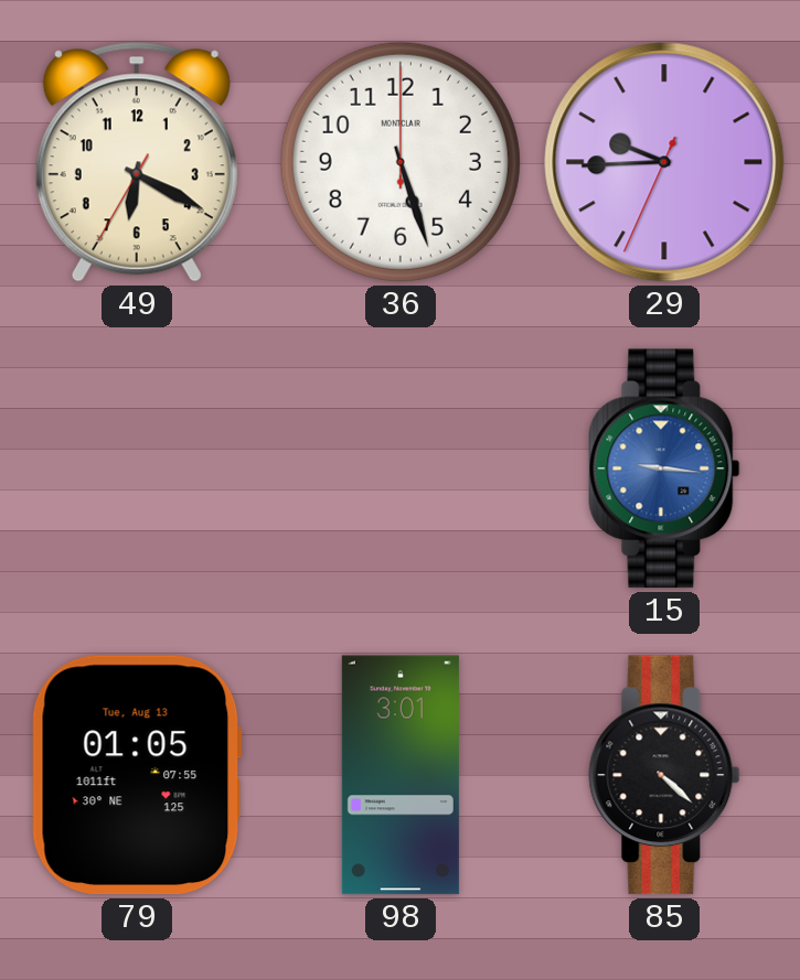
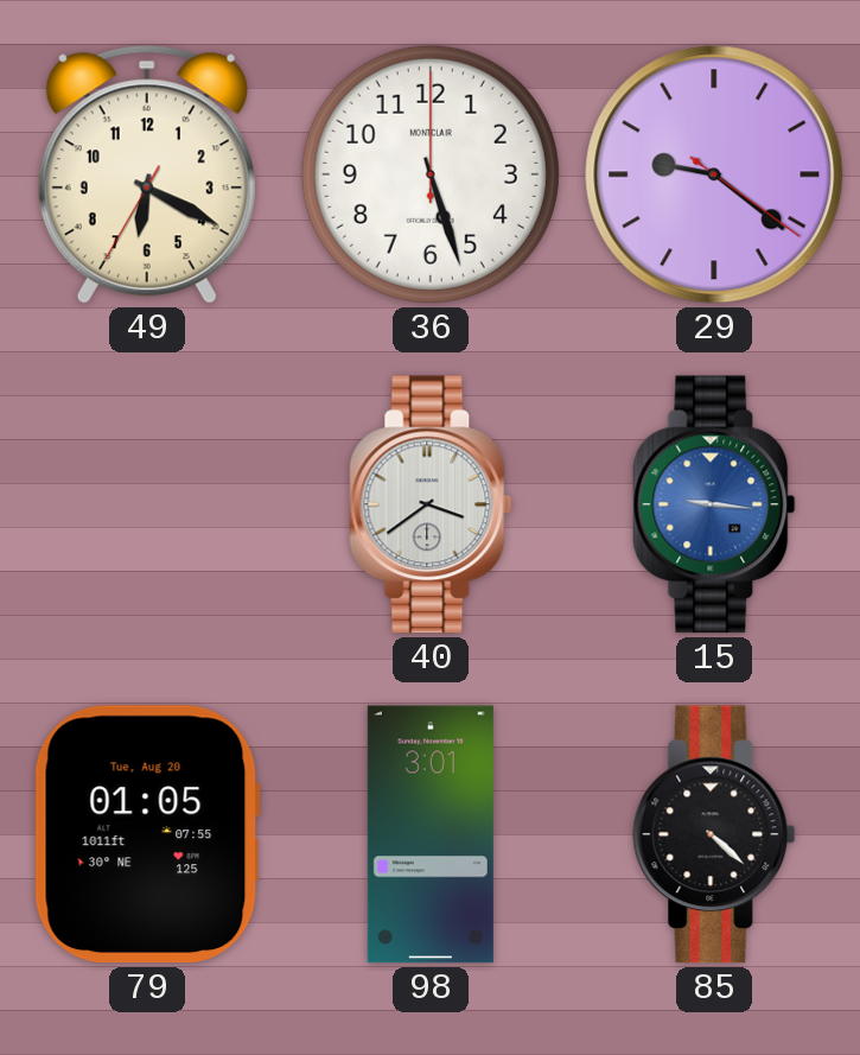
29: 9:44 -> 9:21
40: none -> 3:39
79 date: Tue, Aug 13 -> Tue, Aug 20
